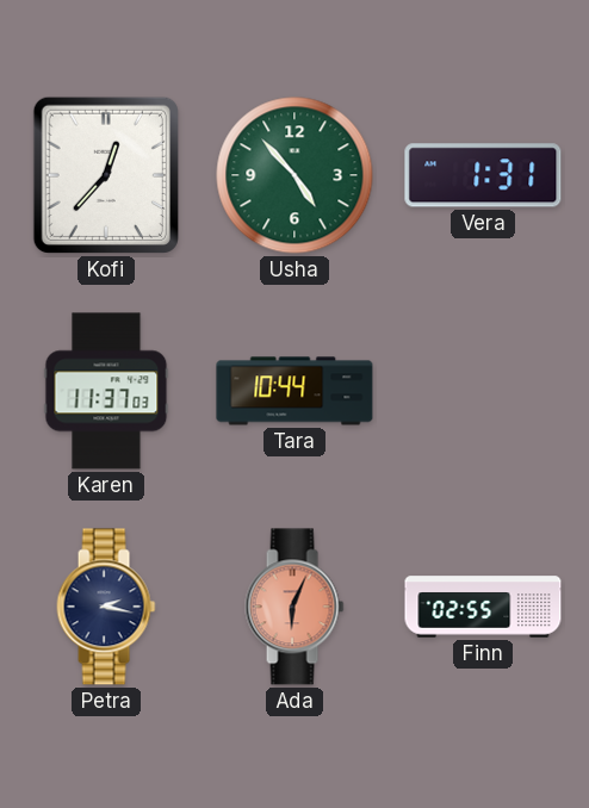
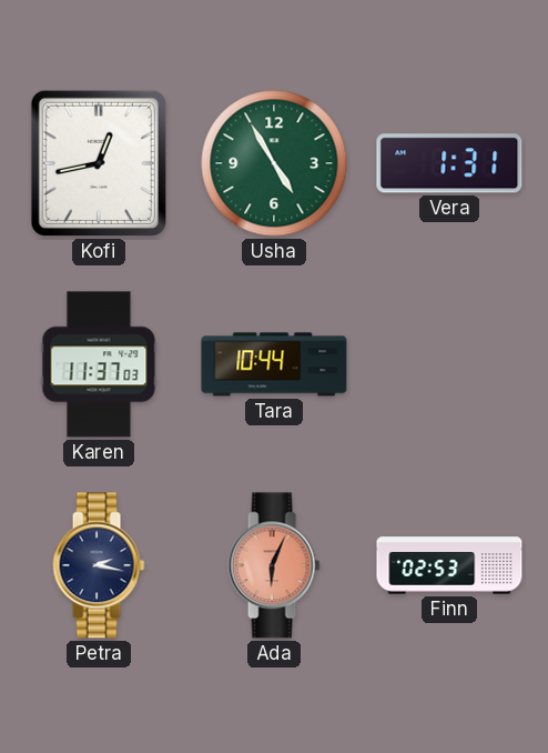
Kofi: 12:37 -> 12:43
Usha: 4:53 -> 4:55
Finn: 02:55 -> 02:53
